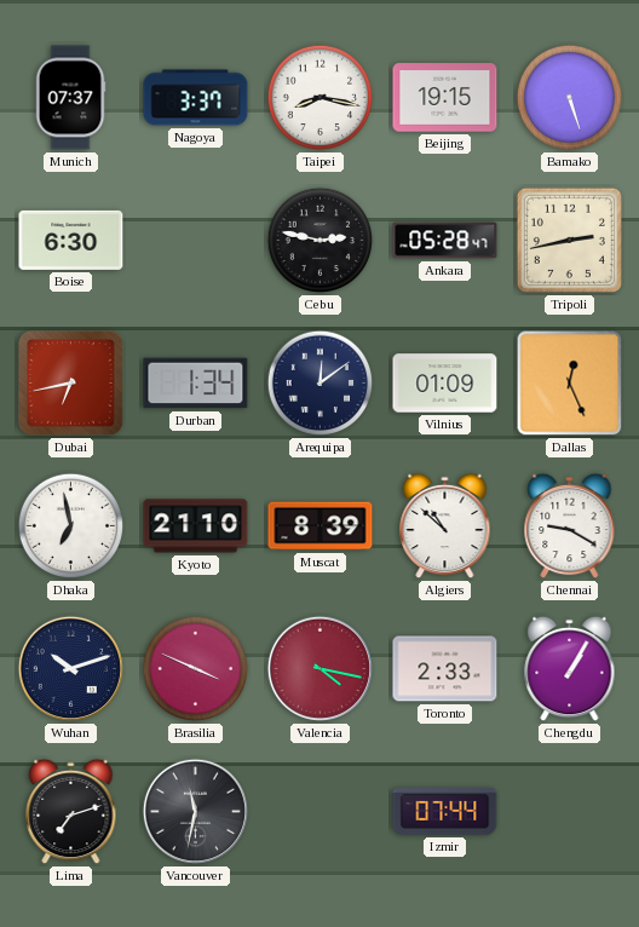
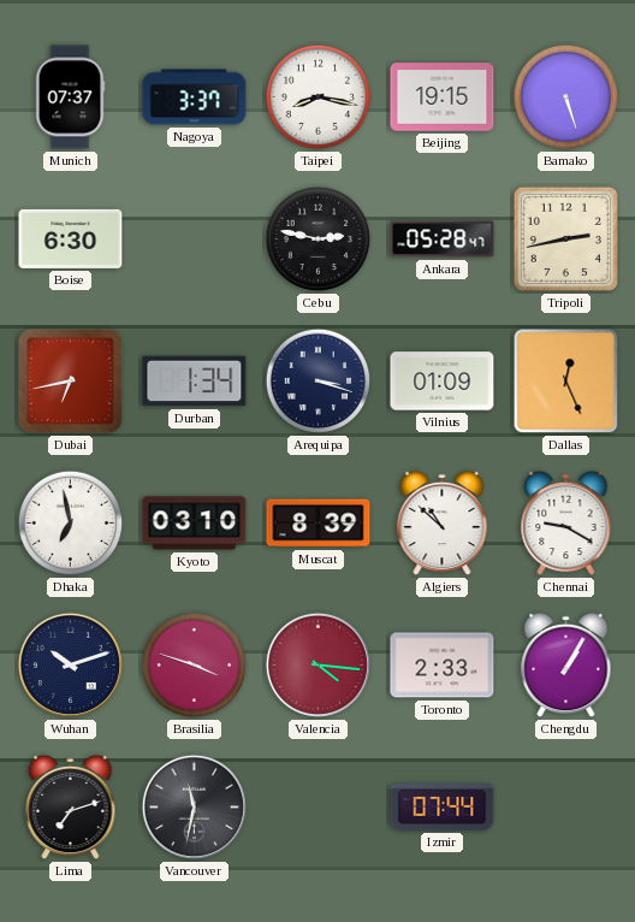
Arequipa: 12:09 -> 3:18
Kyoto: 21:10 -> 03:10
Brasilia: 3:49 -> 3:48
Valencia: 4:17 -> 4:16
